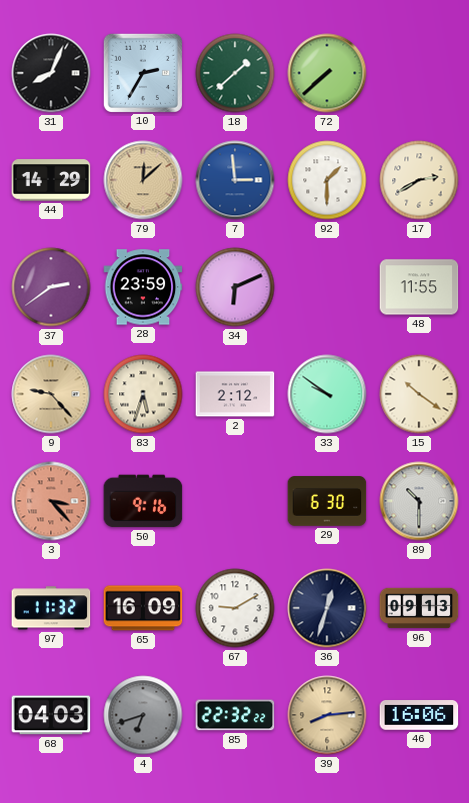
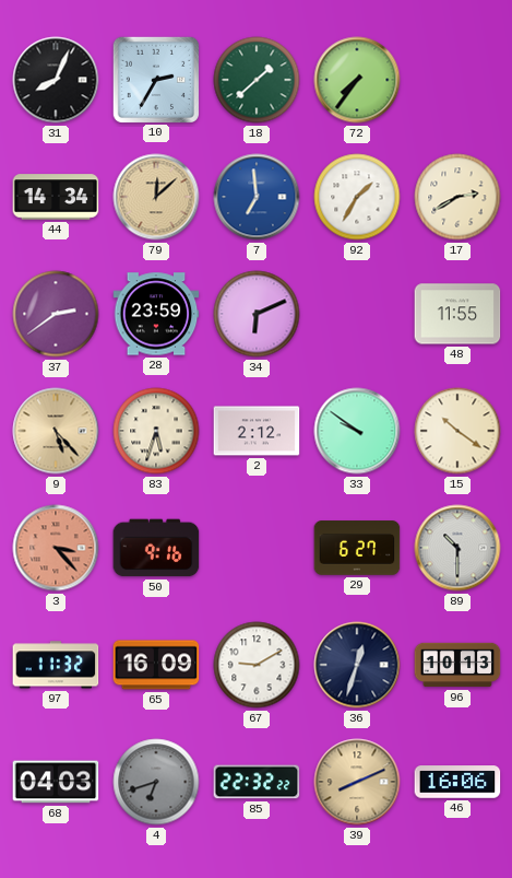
72: 7:38 -> 7:36
44: 14:29 -> 14:34
7: 2:59 -> 6:59
92: 1:30 -> 1:35
9: 9:23 -> 5:23
29: 6:30 -> 6:27
96: 09:13 -> 10:13
39: 8:14 -> 8:11
